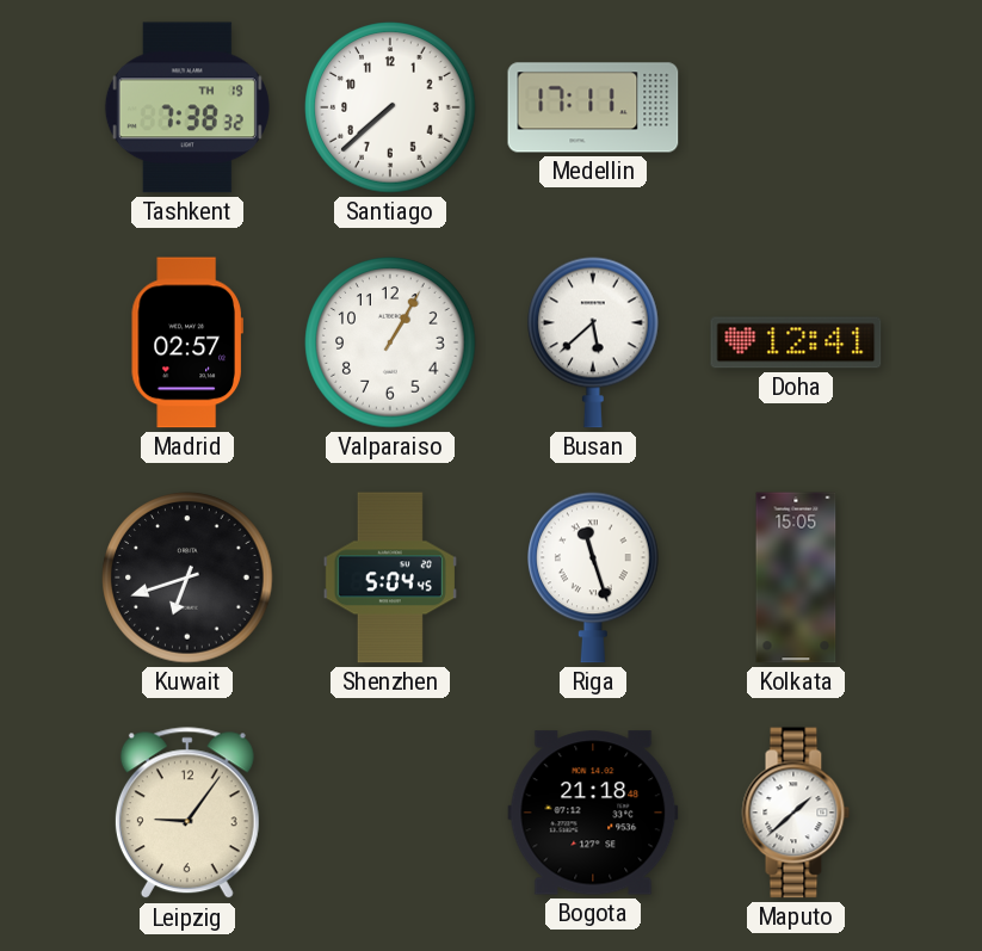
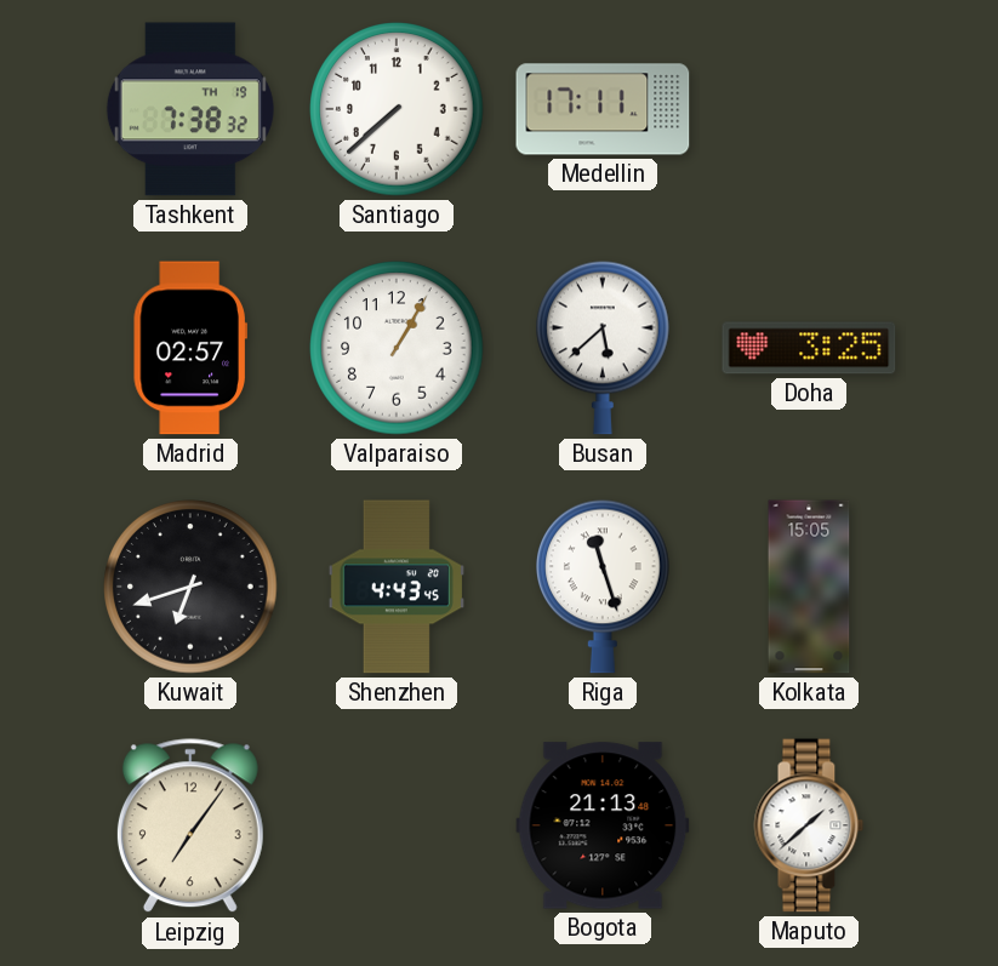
Doha: 12:41 -> 3:25
Shenzhen: 5:04 -> 4:43
Leipzig: 9:06 -> 7:06
Bogota: 21:18 -> 21:13
